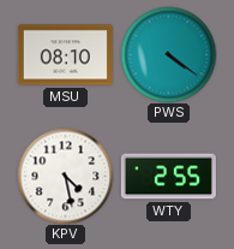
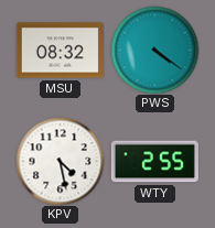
MSU: 08:10 -> 08:32
